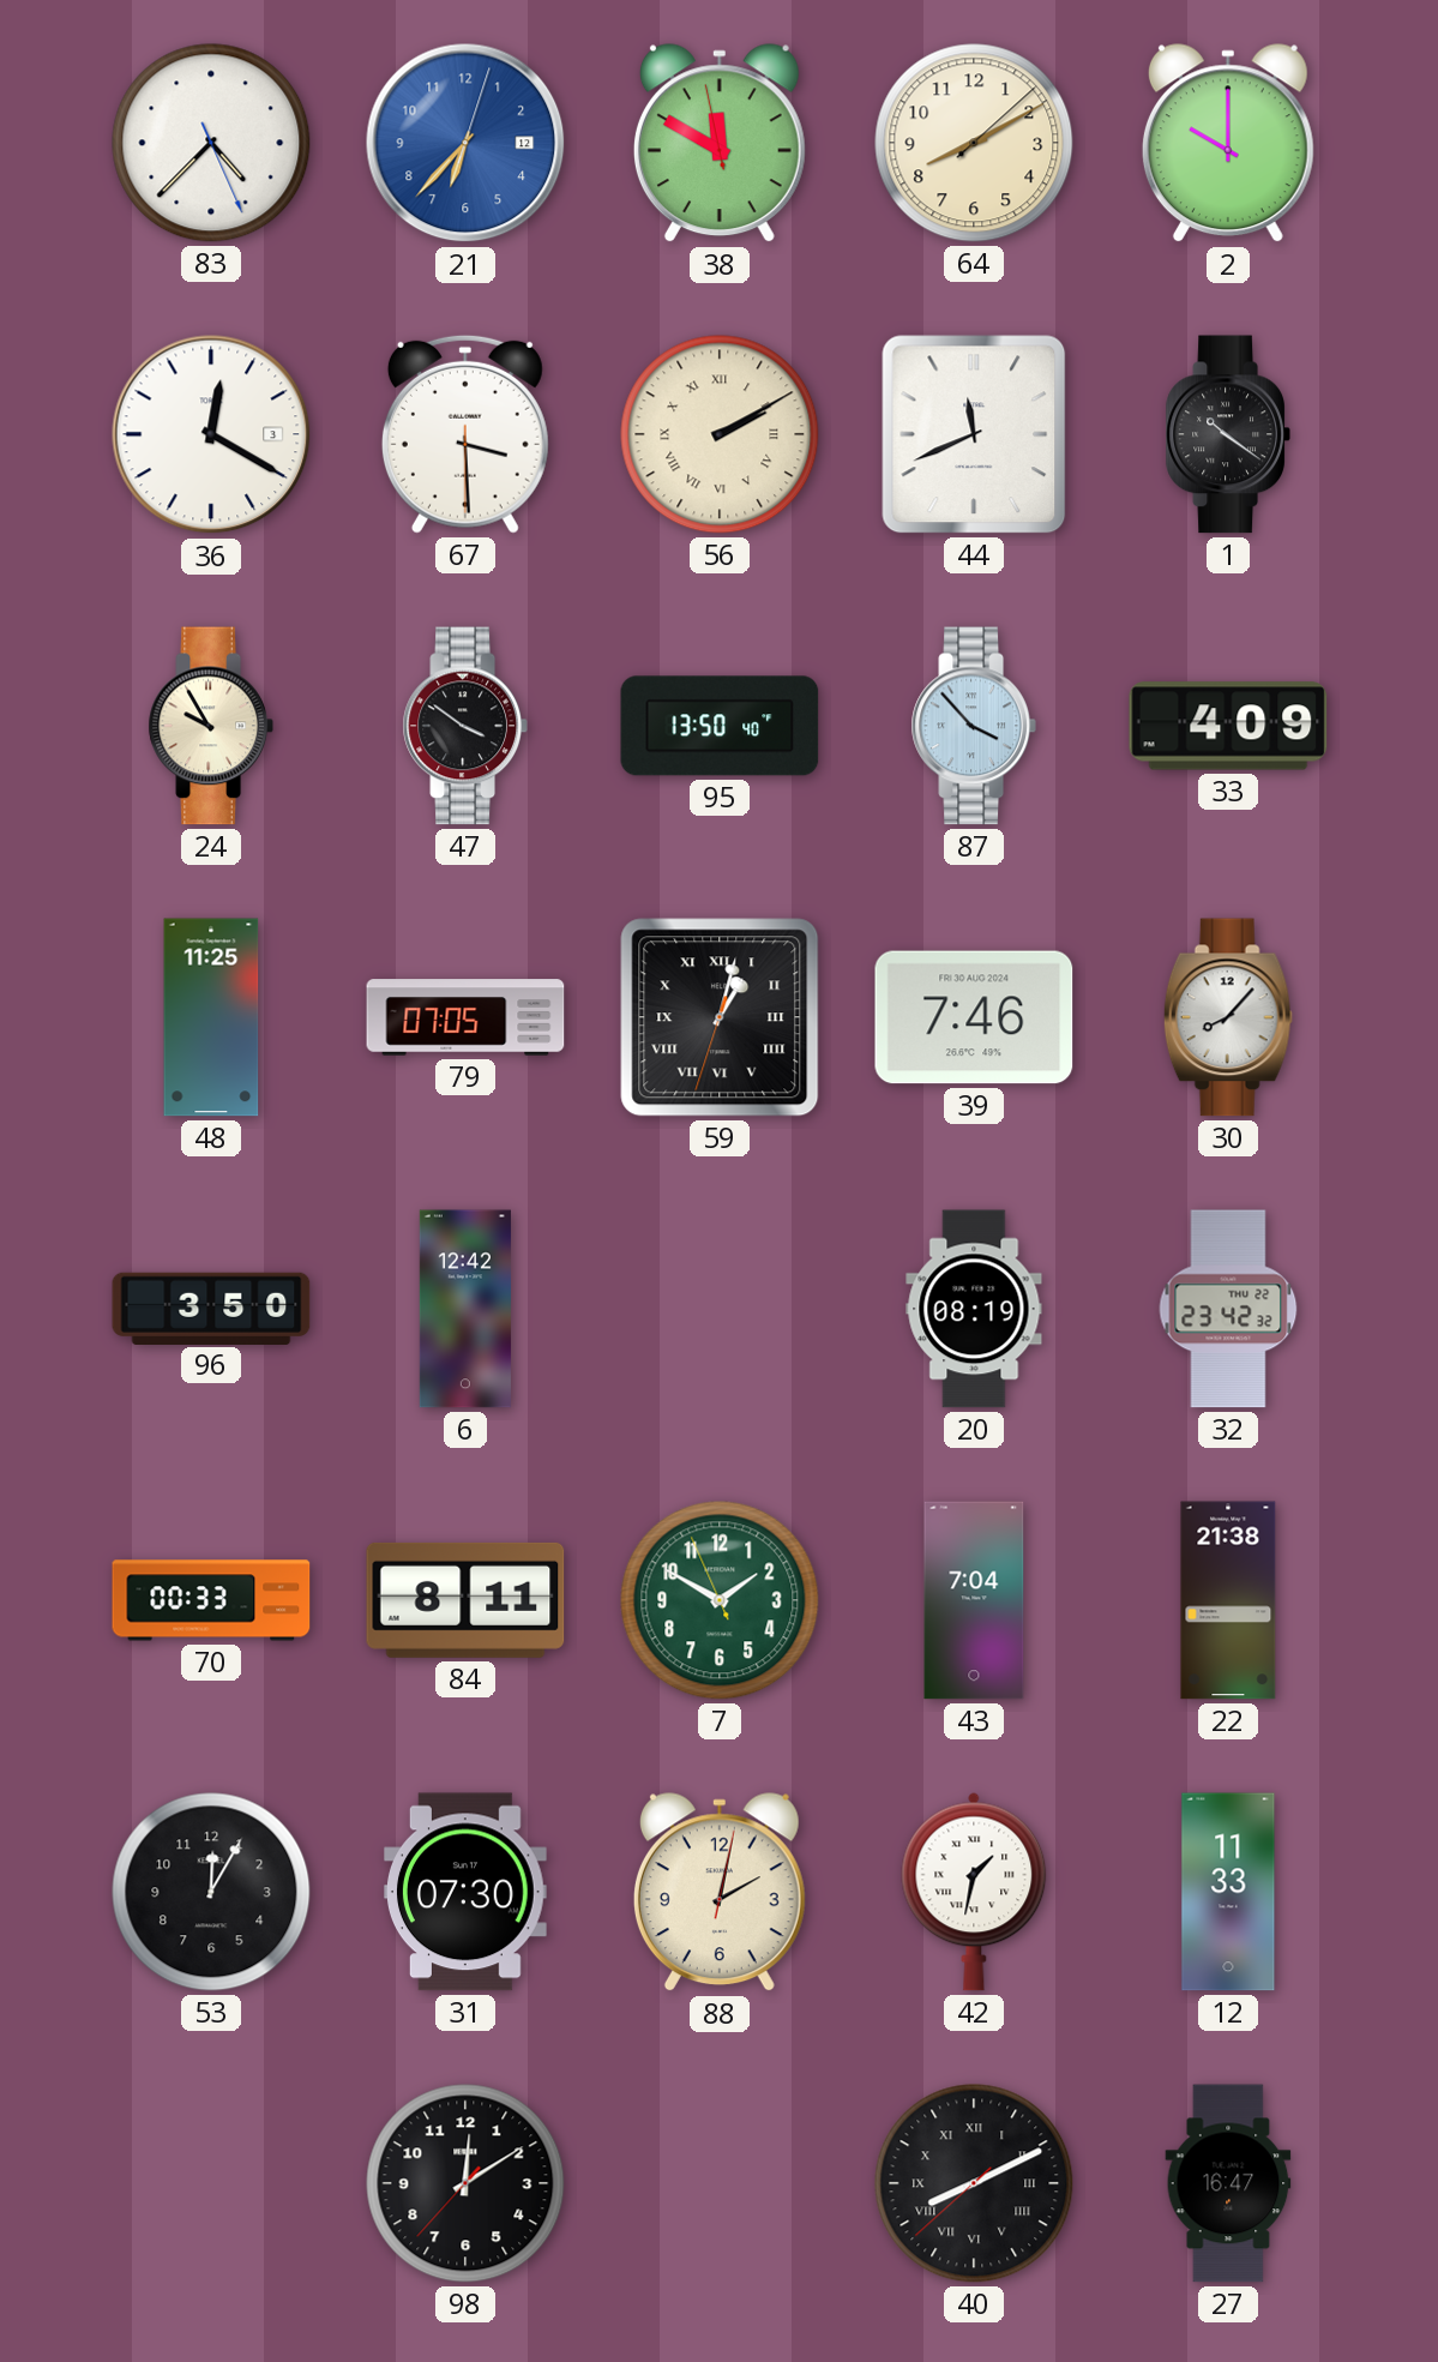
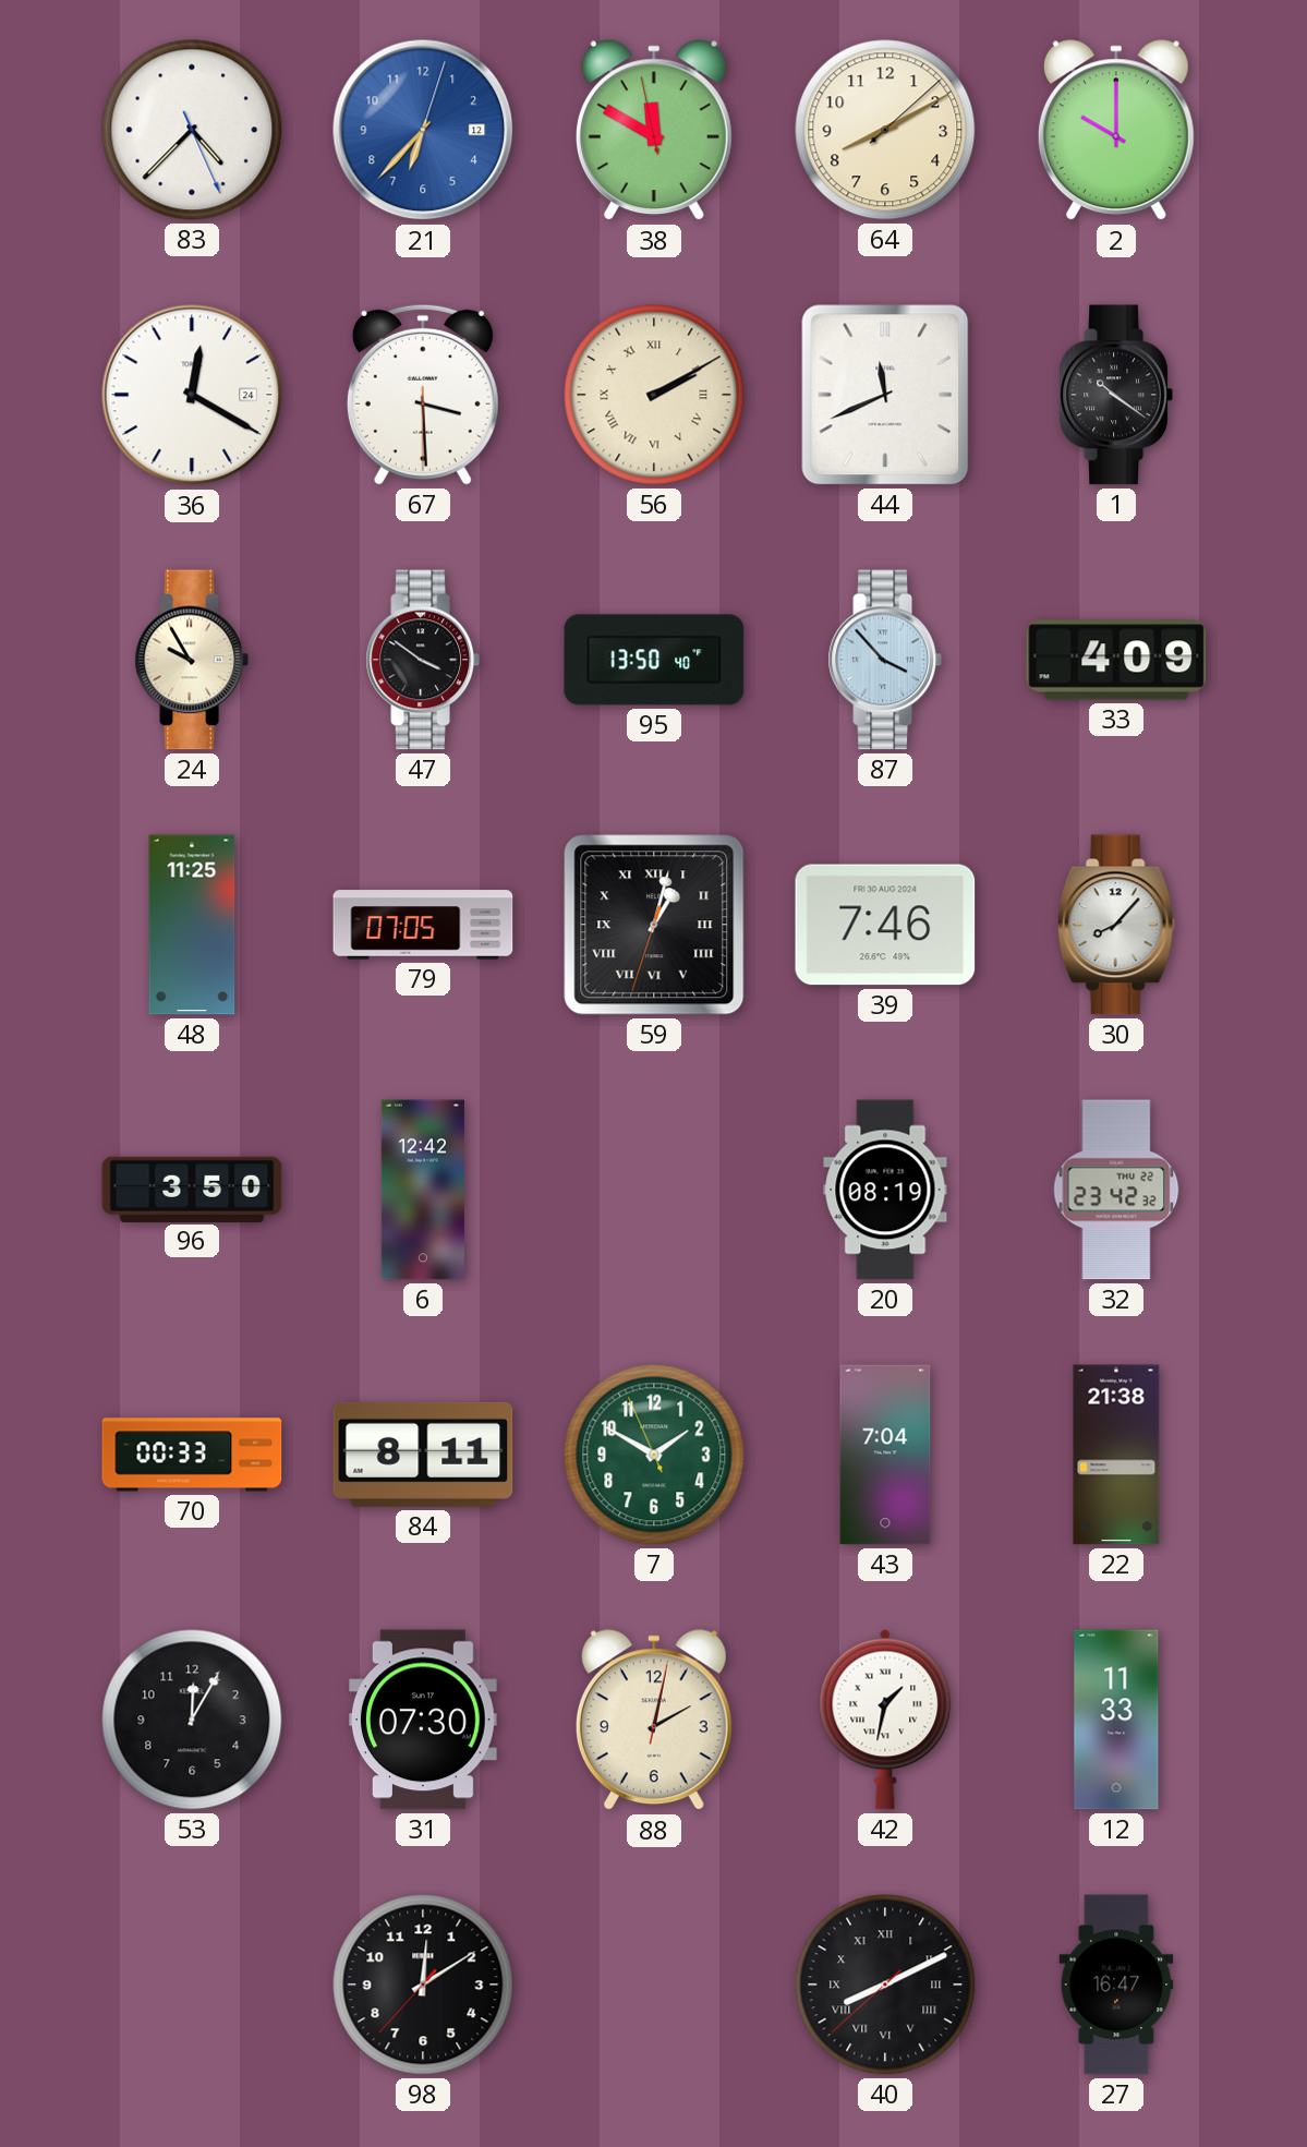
36 date: 3 -> 24
